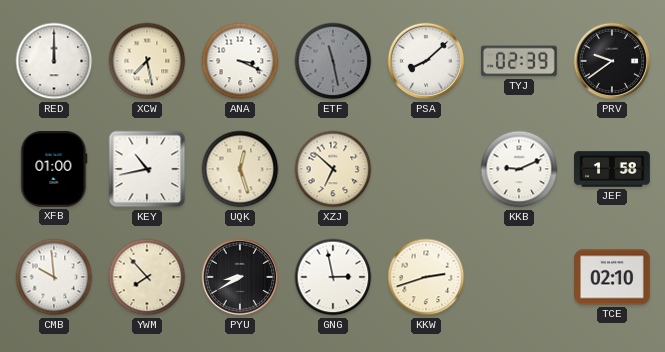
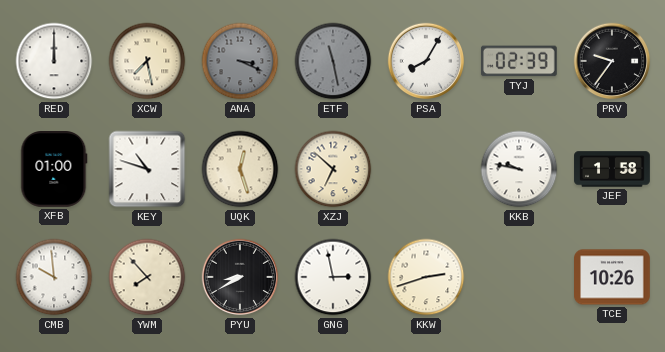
ANA dial: white -> grey
PSA: 8:08 -> 8:05
PRV: 9:39 -> 9:36
KEY: 10:43 -> 10:48
KKB: 9:11 -> 9:47
TCE: 02:10 -> 10:26
